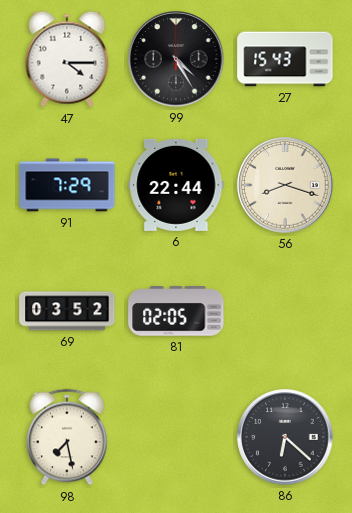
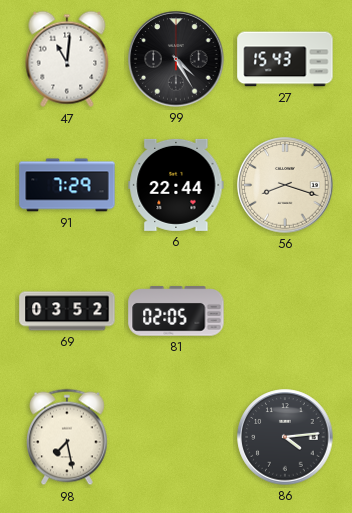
47: 4:15 -> 11:01
86: 6:22 -> 4:14
